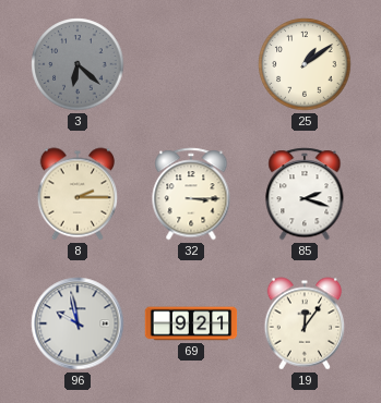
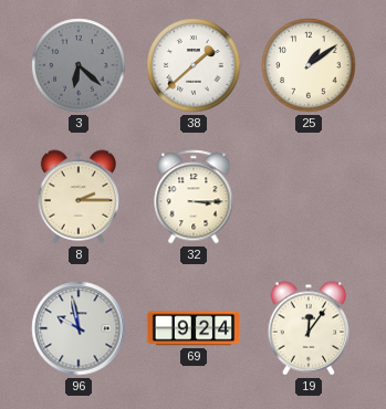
38: none -> 1:38
85: 2:18 -> none
69: 9:21 -> 9:24
